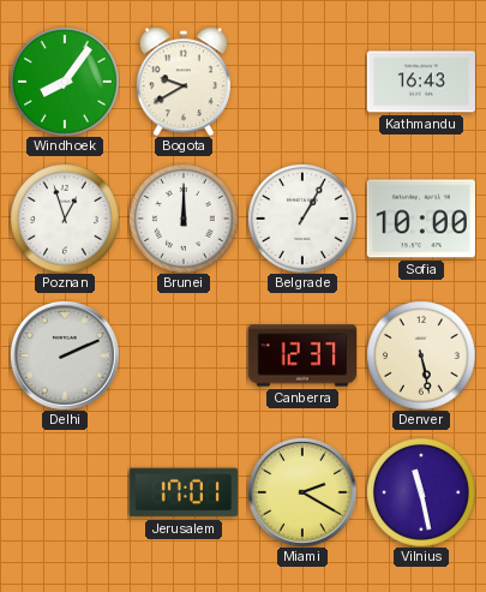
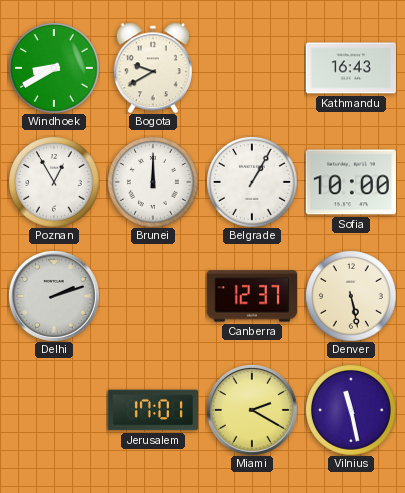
Windhoek: 8:06 -> 8:40
Poznan: 12:57 -> 12:55
Delhi: 2:11 -> 2:12
